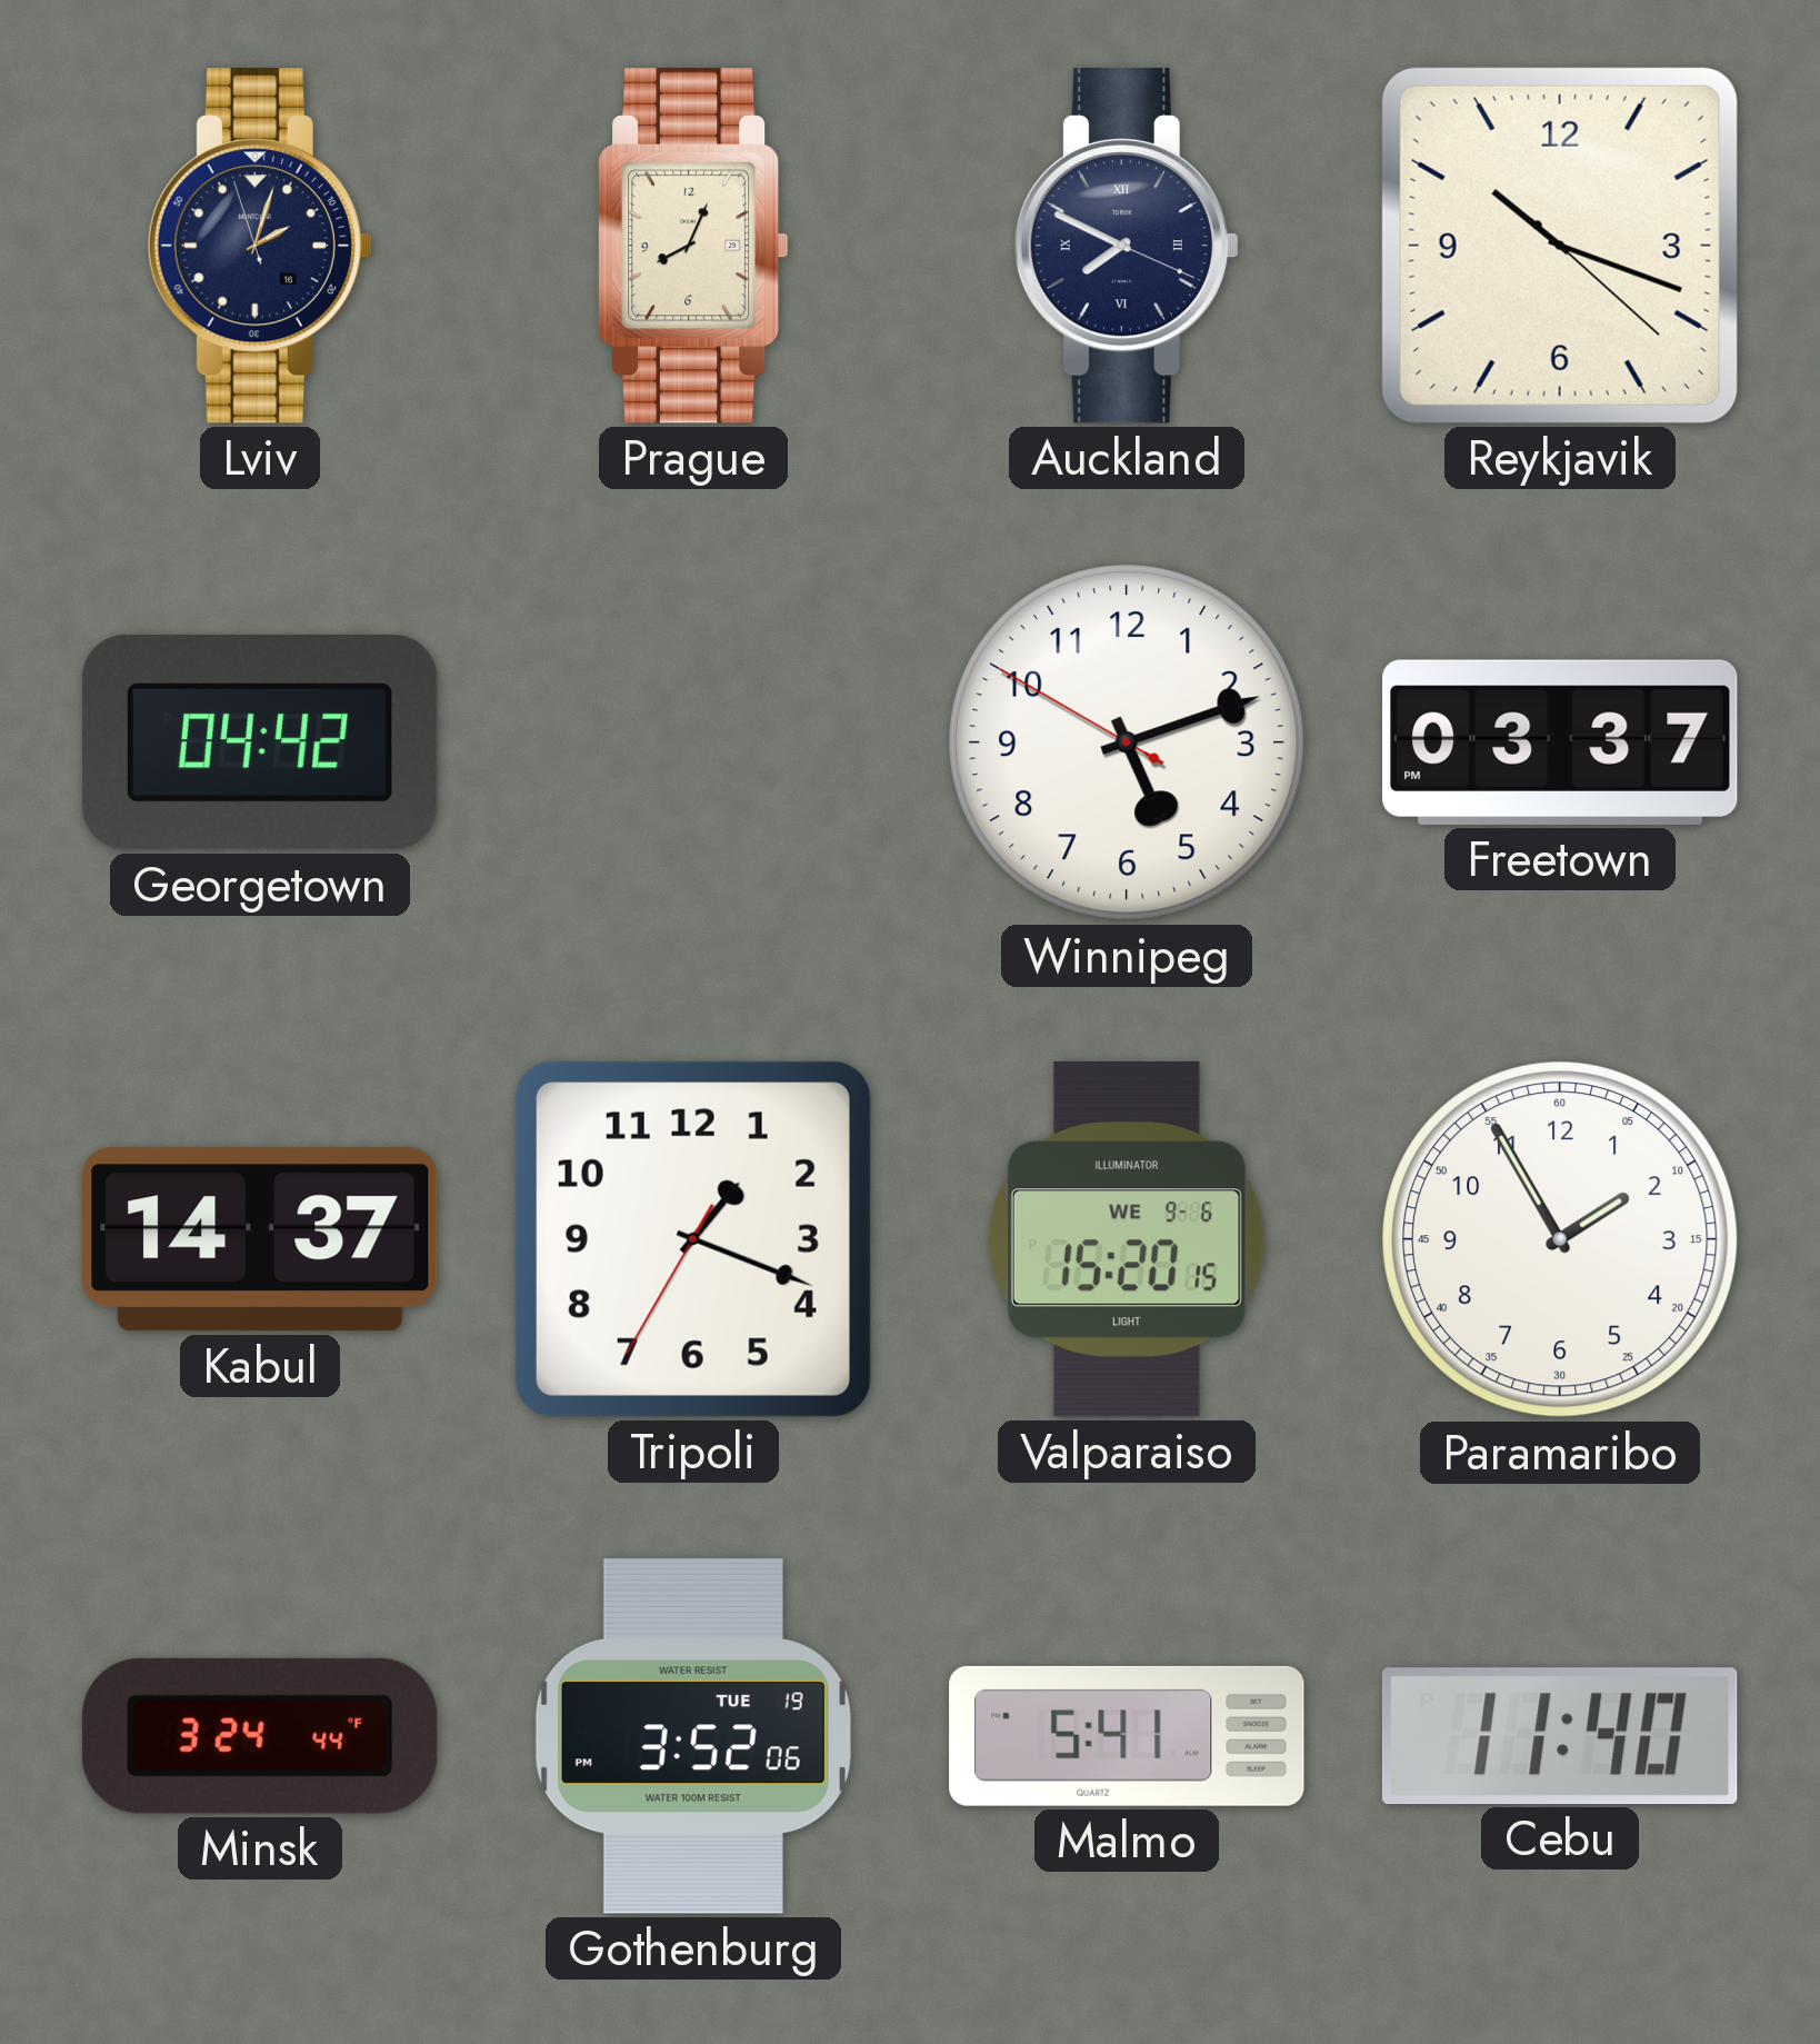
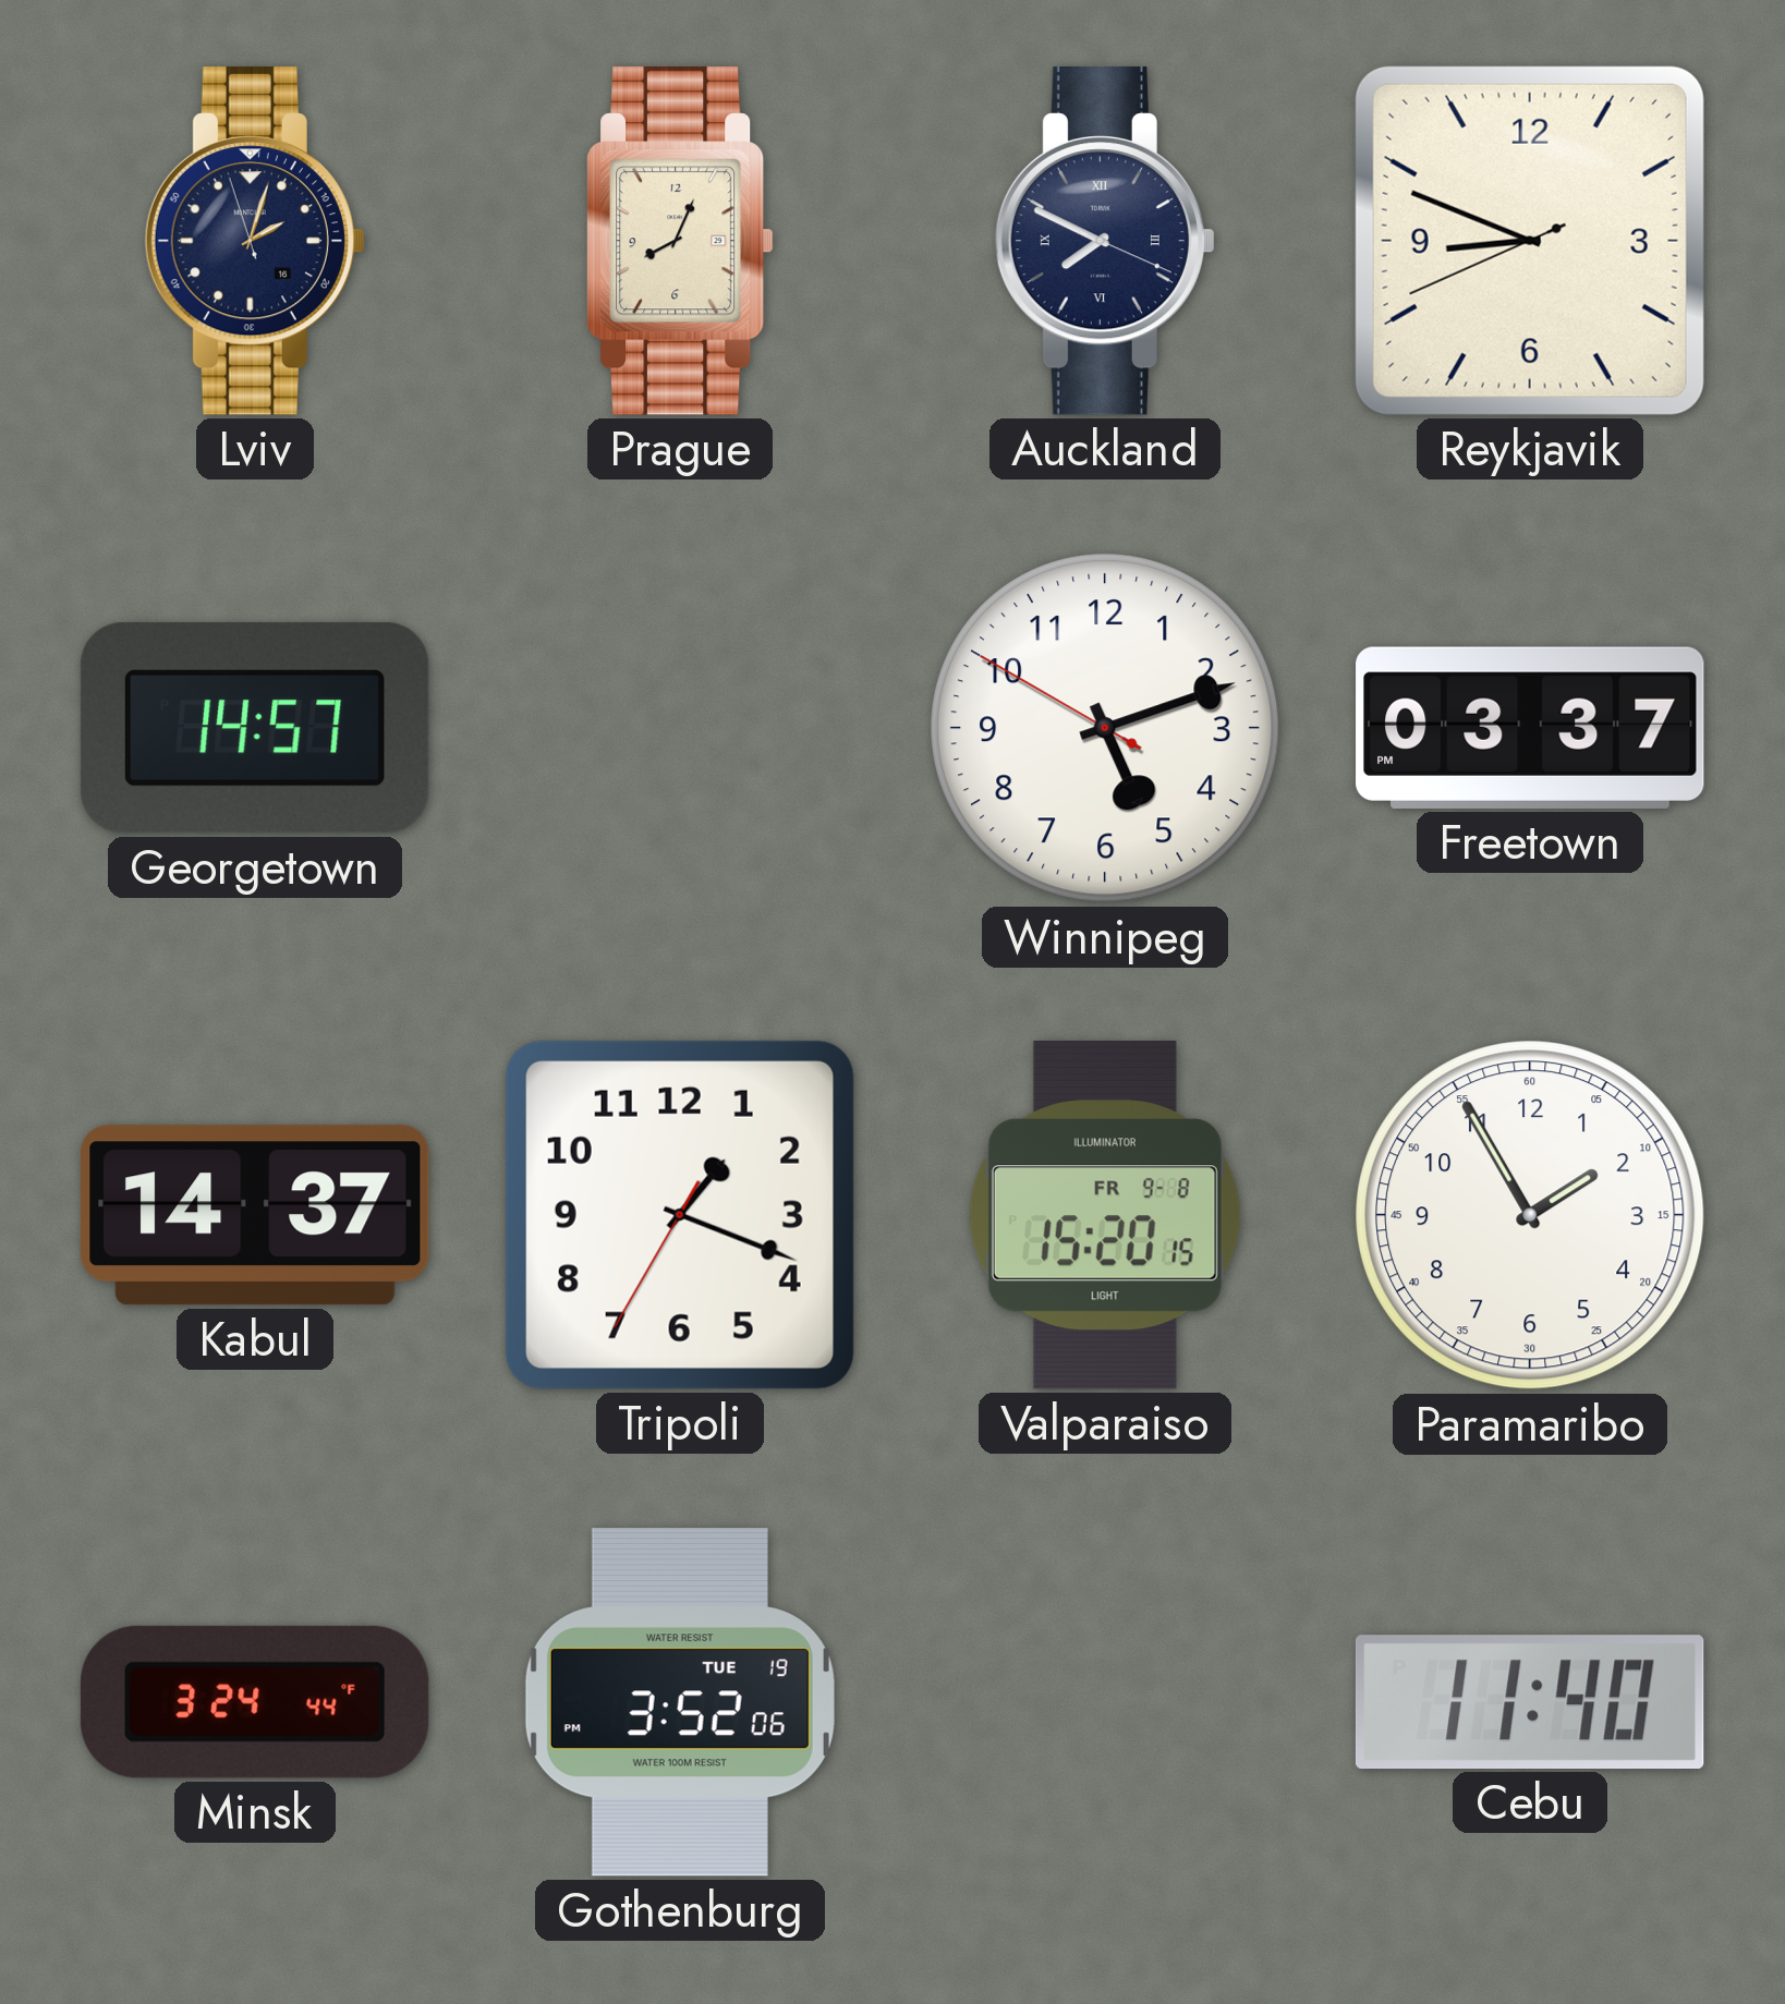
Reykjavik: 10:18 -> 8:48
Georgetown: 04:42 -> 14:57
Valparaiso date: WE 9-6 -> FR 9-8
Malmo: 5:41 -> none
